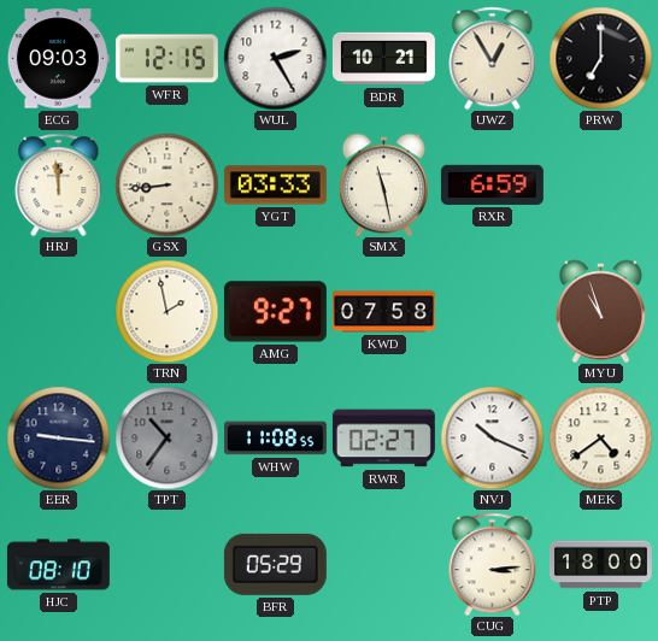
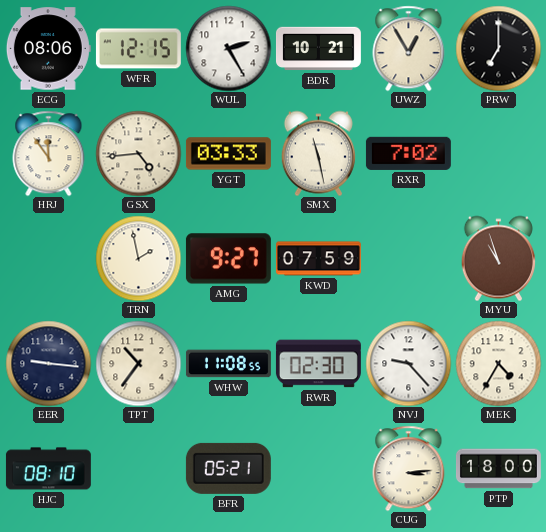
ECG: 09:03 -> 08:06
HRJ: 11:59 -> 11:54
GSX: 8:44 -> 4:44
RXR: 6:59 -> 7:02
KWD: 07:58 -> 07:59
TPT dial: grey -> cream
RWR: 02:27 -> 02:30
NVJ: 10:19 -> 9:23
MEK: 4:39 -> 4:35
BFR: 05:29 -> 05:21
